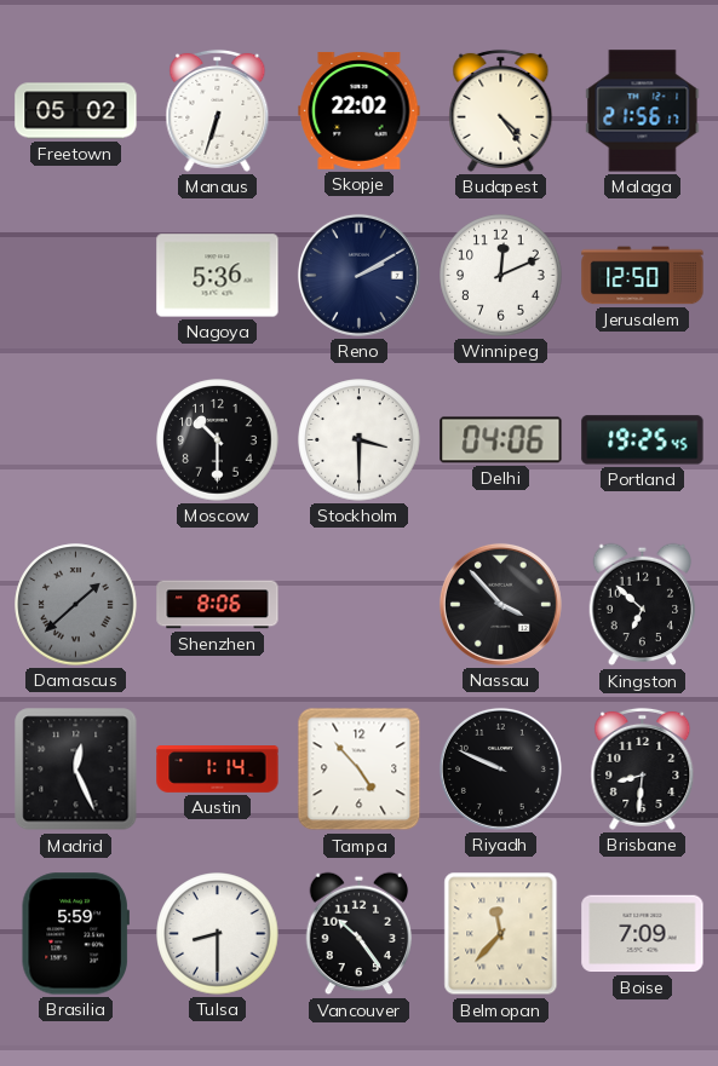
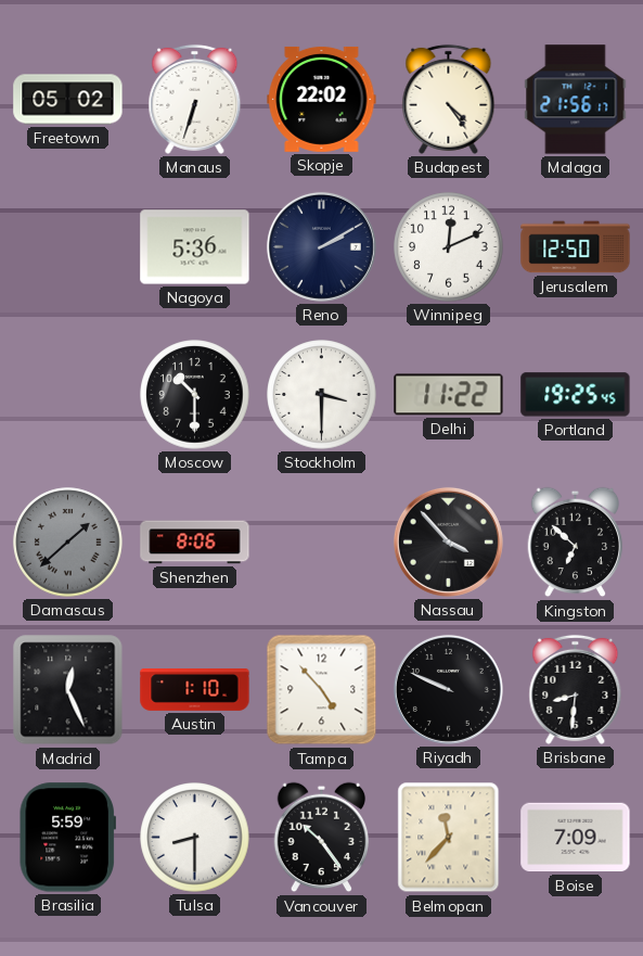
Delhi: 04:06 -> 11:22
Austin: 1:14 -> 1:10
